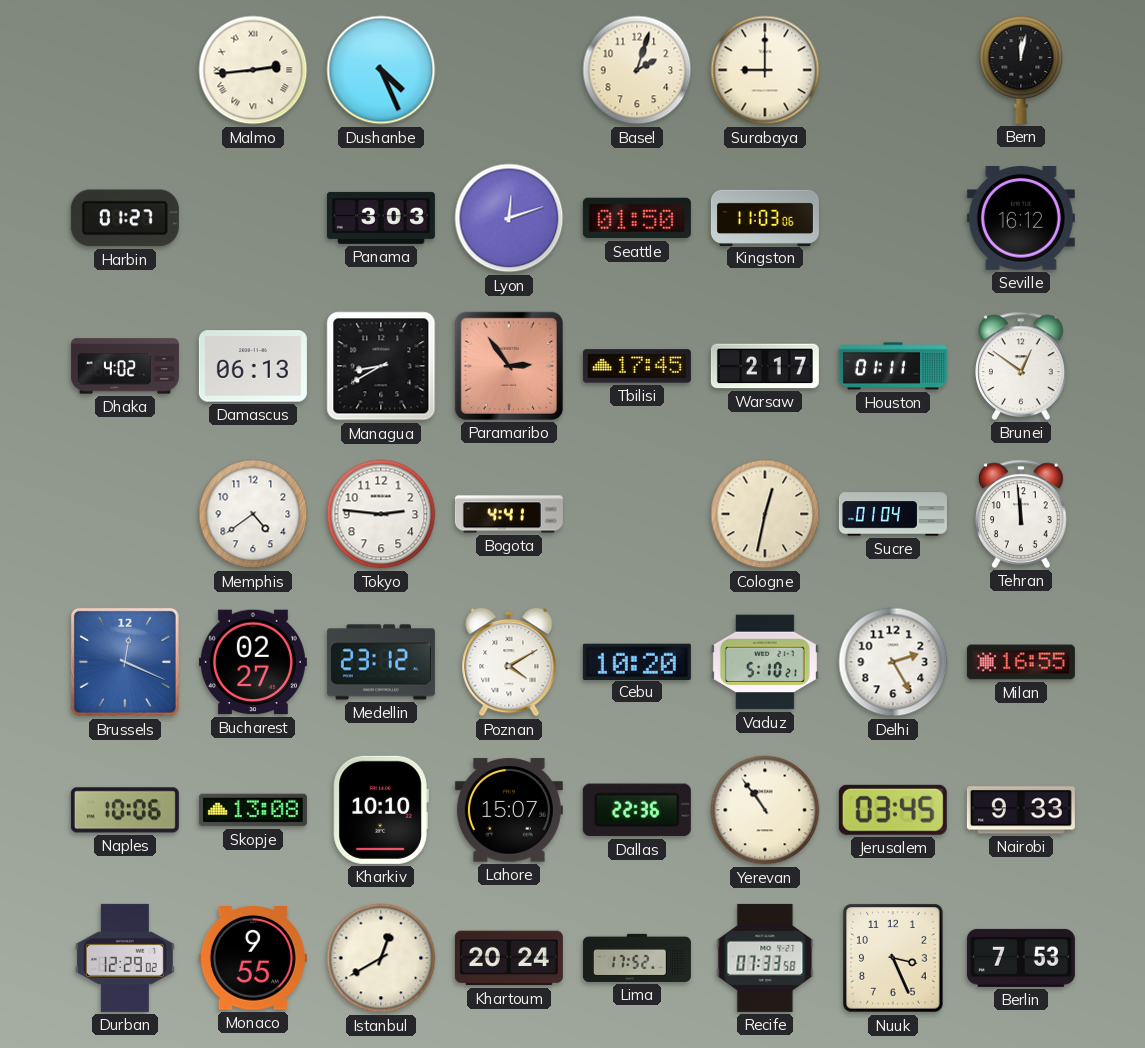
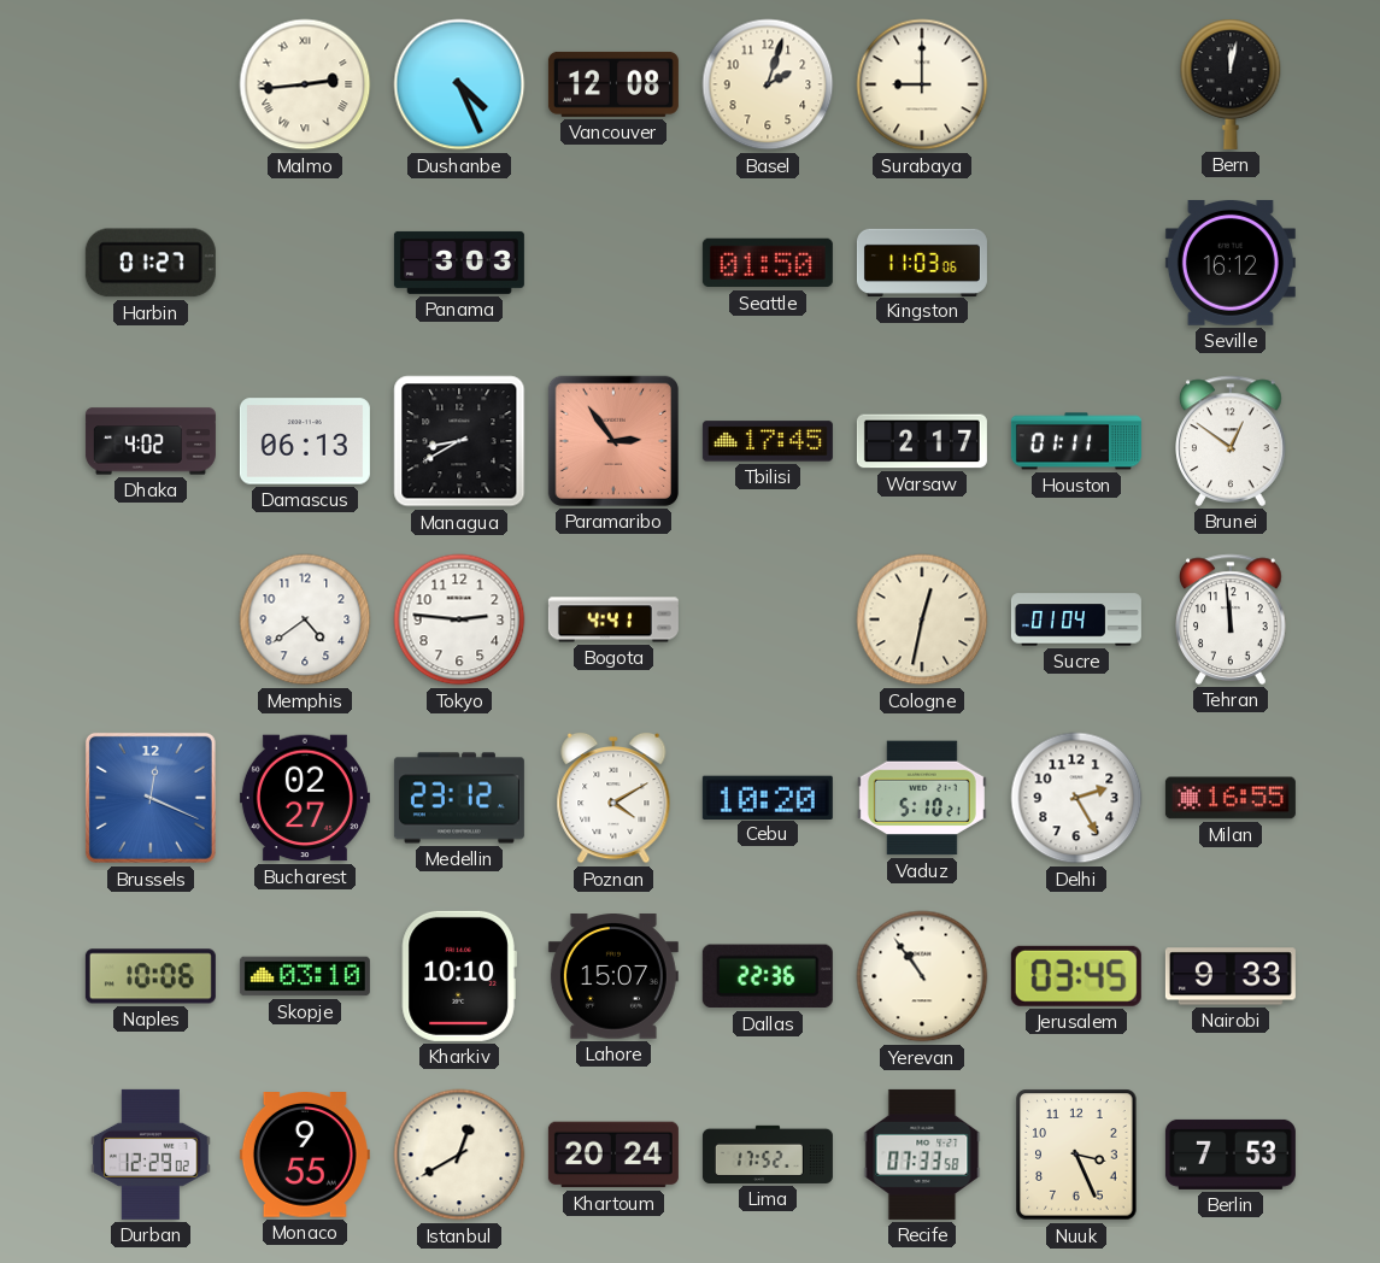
Vancouver: none -> 12:08
Lyon: 12:12 -> none
Skopje: 13:08 -> 03:10
